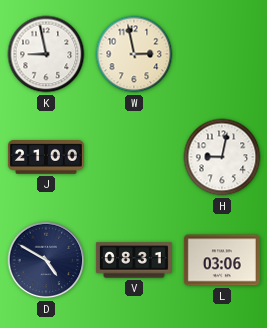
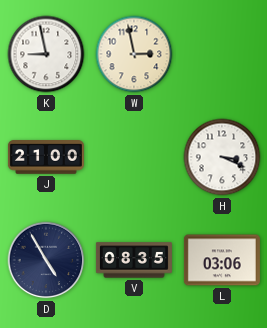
H: 9:02 -> 3:19
D: 4:50 -> 4:55
V: 08:31 -> 08:35
